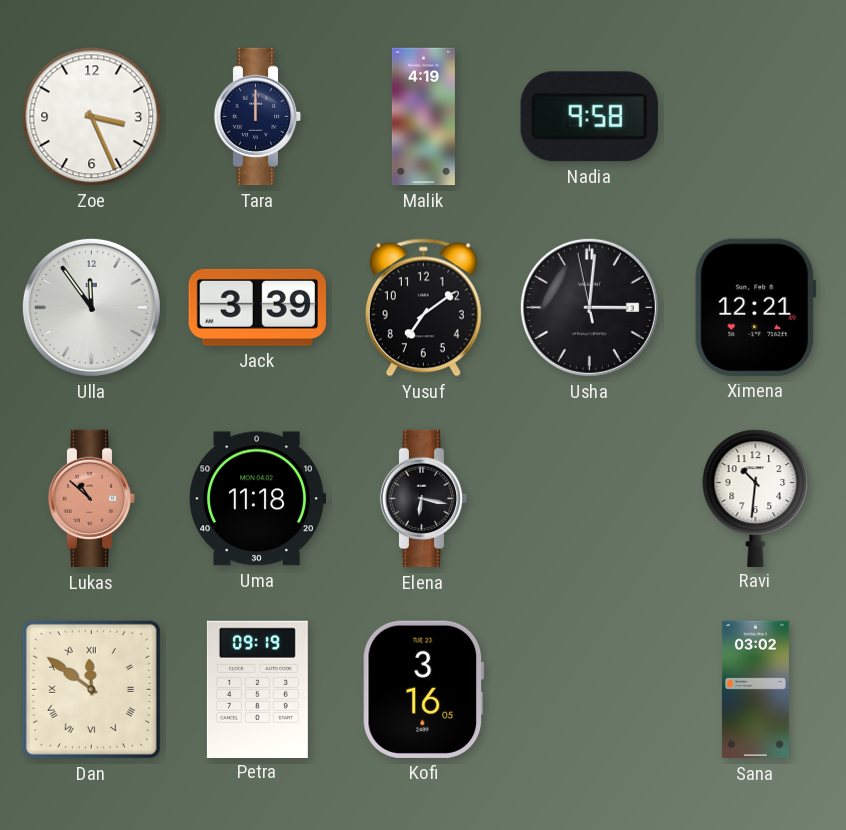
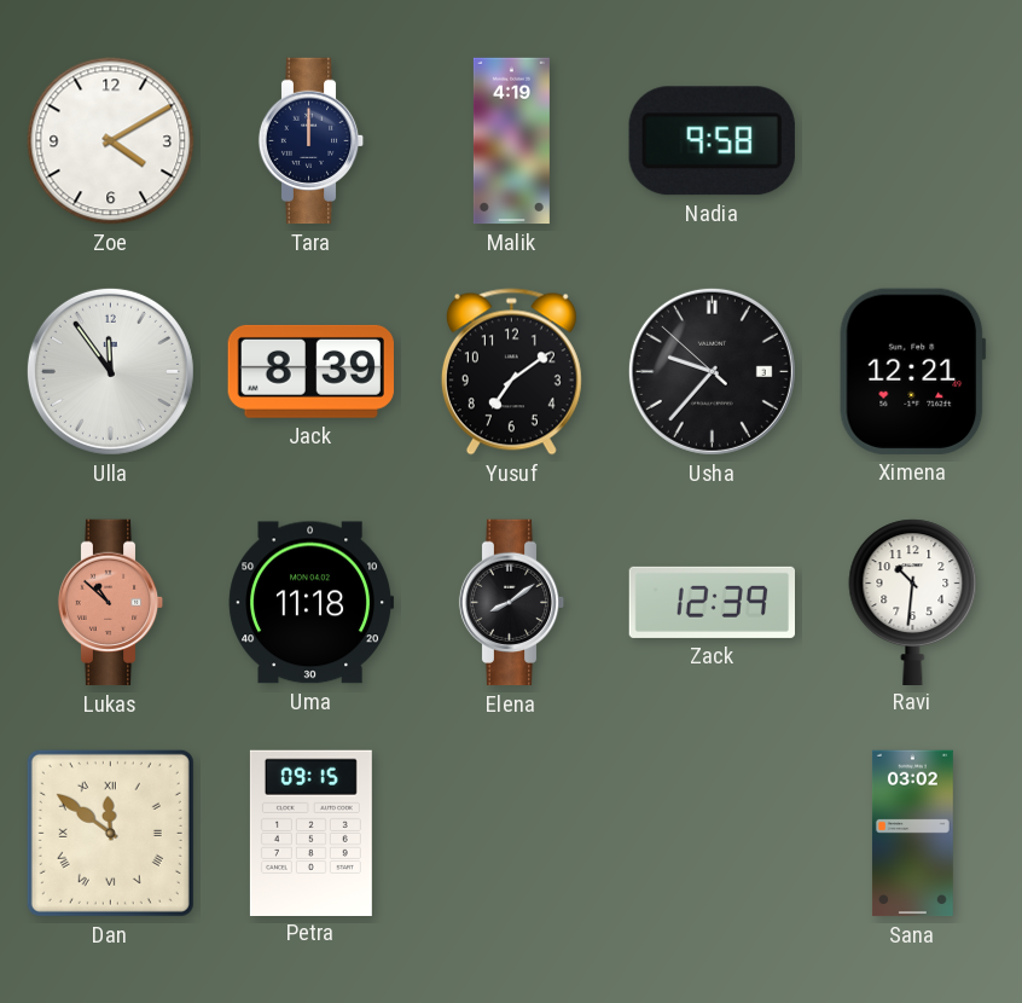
Zoe: 3:26 -> 4:10
Jack: 3:39 -> 8:39
Usha: 3:00 -> 9:36
Elena: 6:17 -> 8:09
Zack: none -> 12:39
Petra: 09:19 -> 09:15
Kofi: 3:16 -> none
